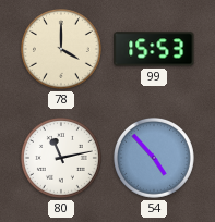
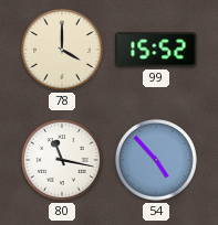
99: 15:53 -> 15:52
80: 11:13 -> 11:17
